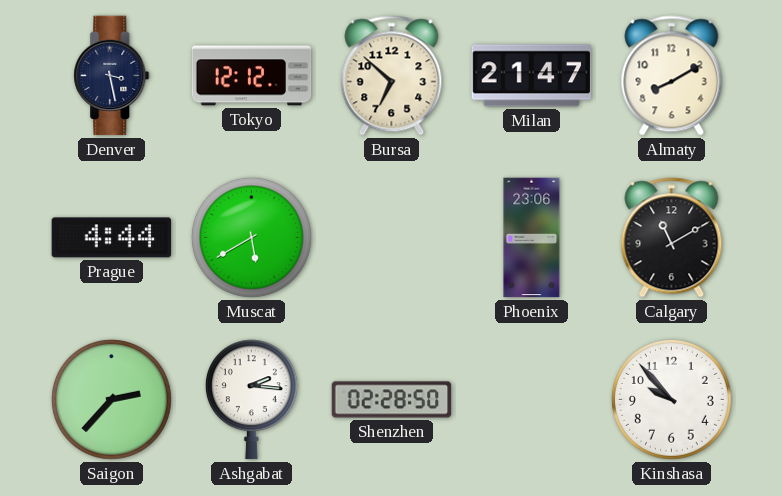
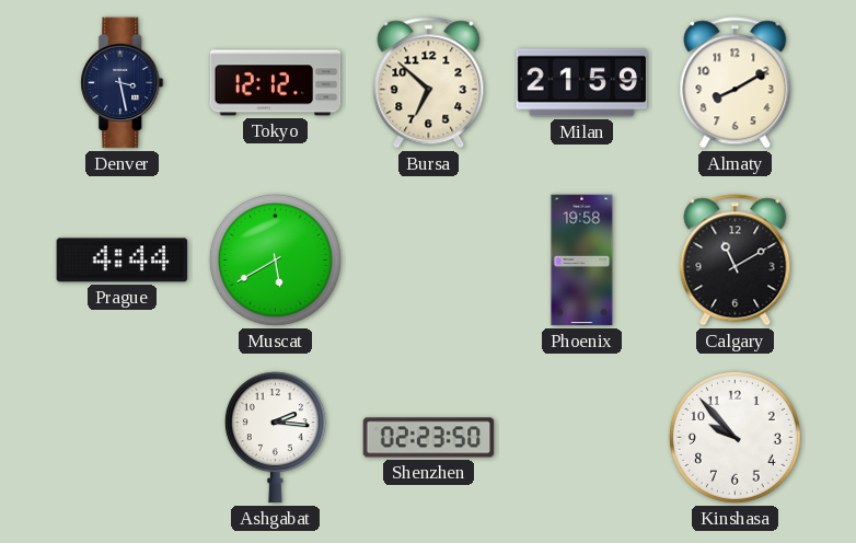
Milan: 21:47 -> 21:59
Phoenix: 23:06 -> 19:58
Saigon: 2:37 -> none
Shenzhen: 02:28 -> 02:23
